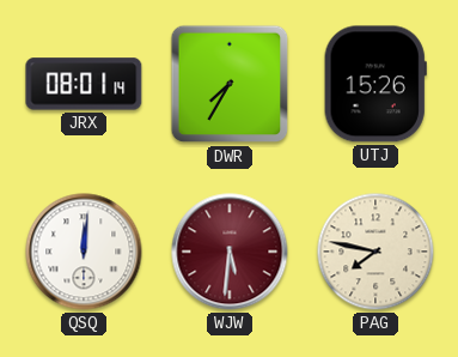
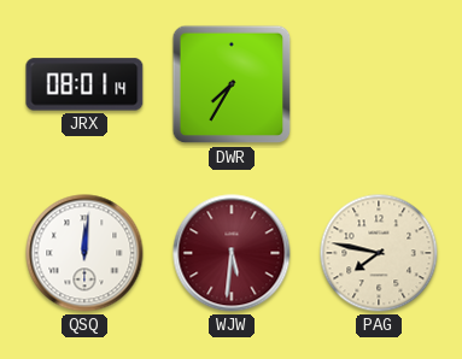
UTJ: 15:26 -> none
